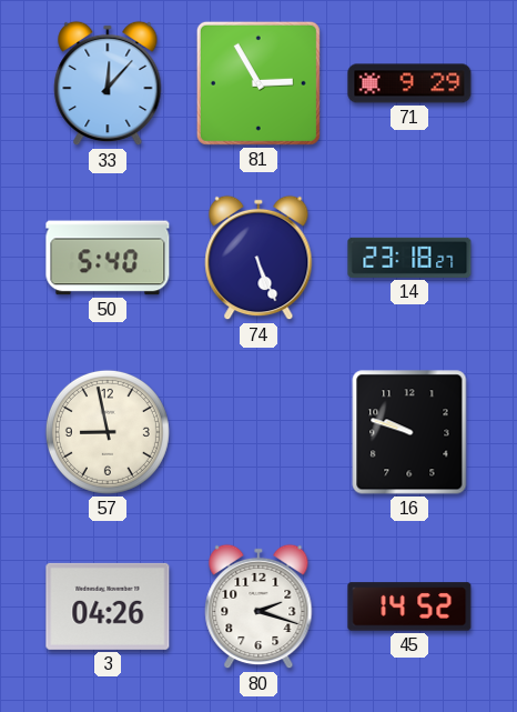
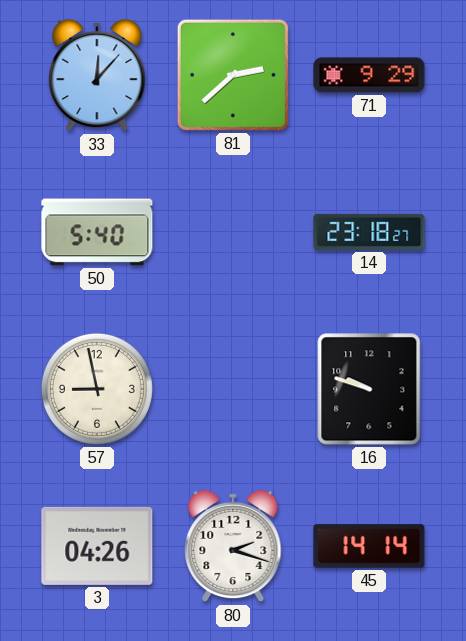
81: 2:55 -> 2:38
74: 5:26 -> none
45: 14:52 -> 14:14
